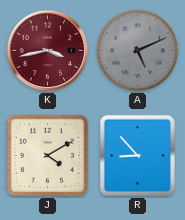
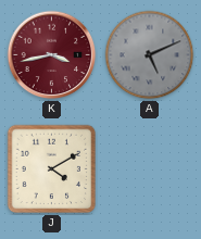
R: 8:53 -> none
